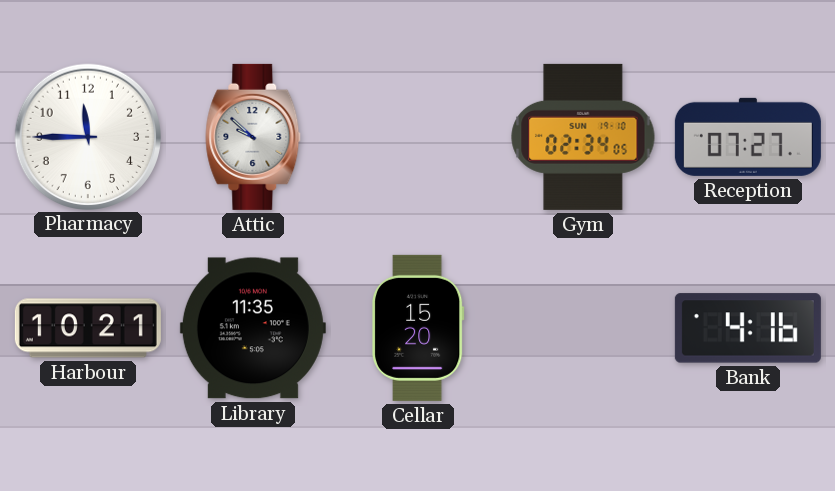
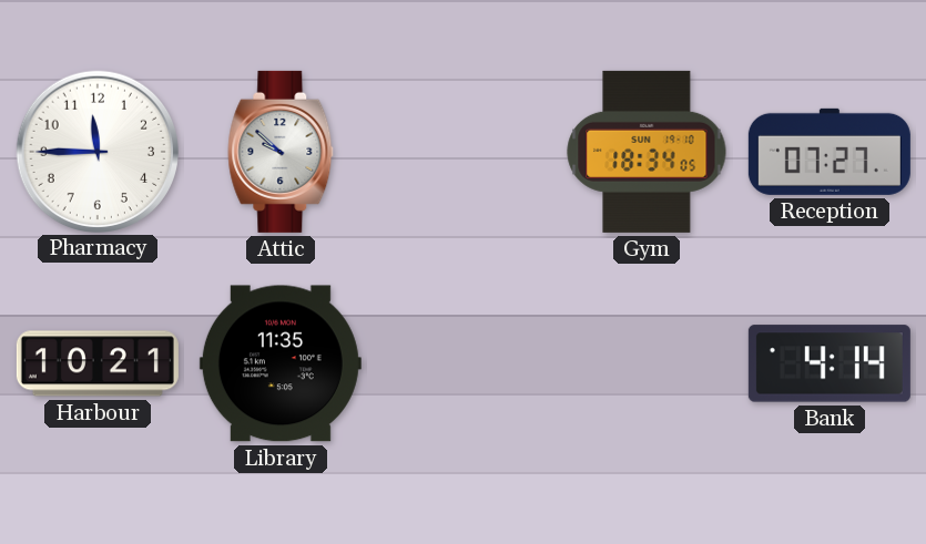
Gym: 02:34 -> 18:34
Cellar: 15:20 -> none
Bank: 4:16 -> 4:14
